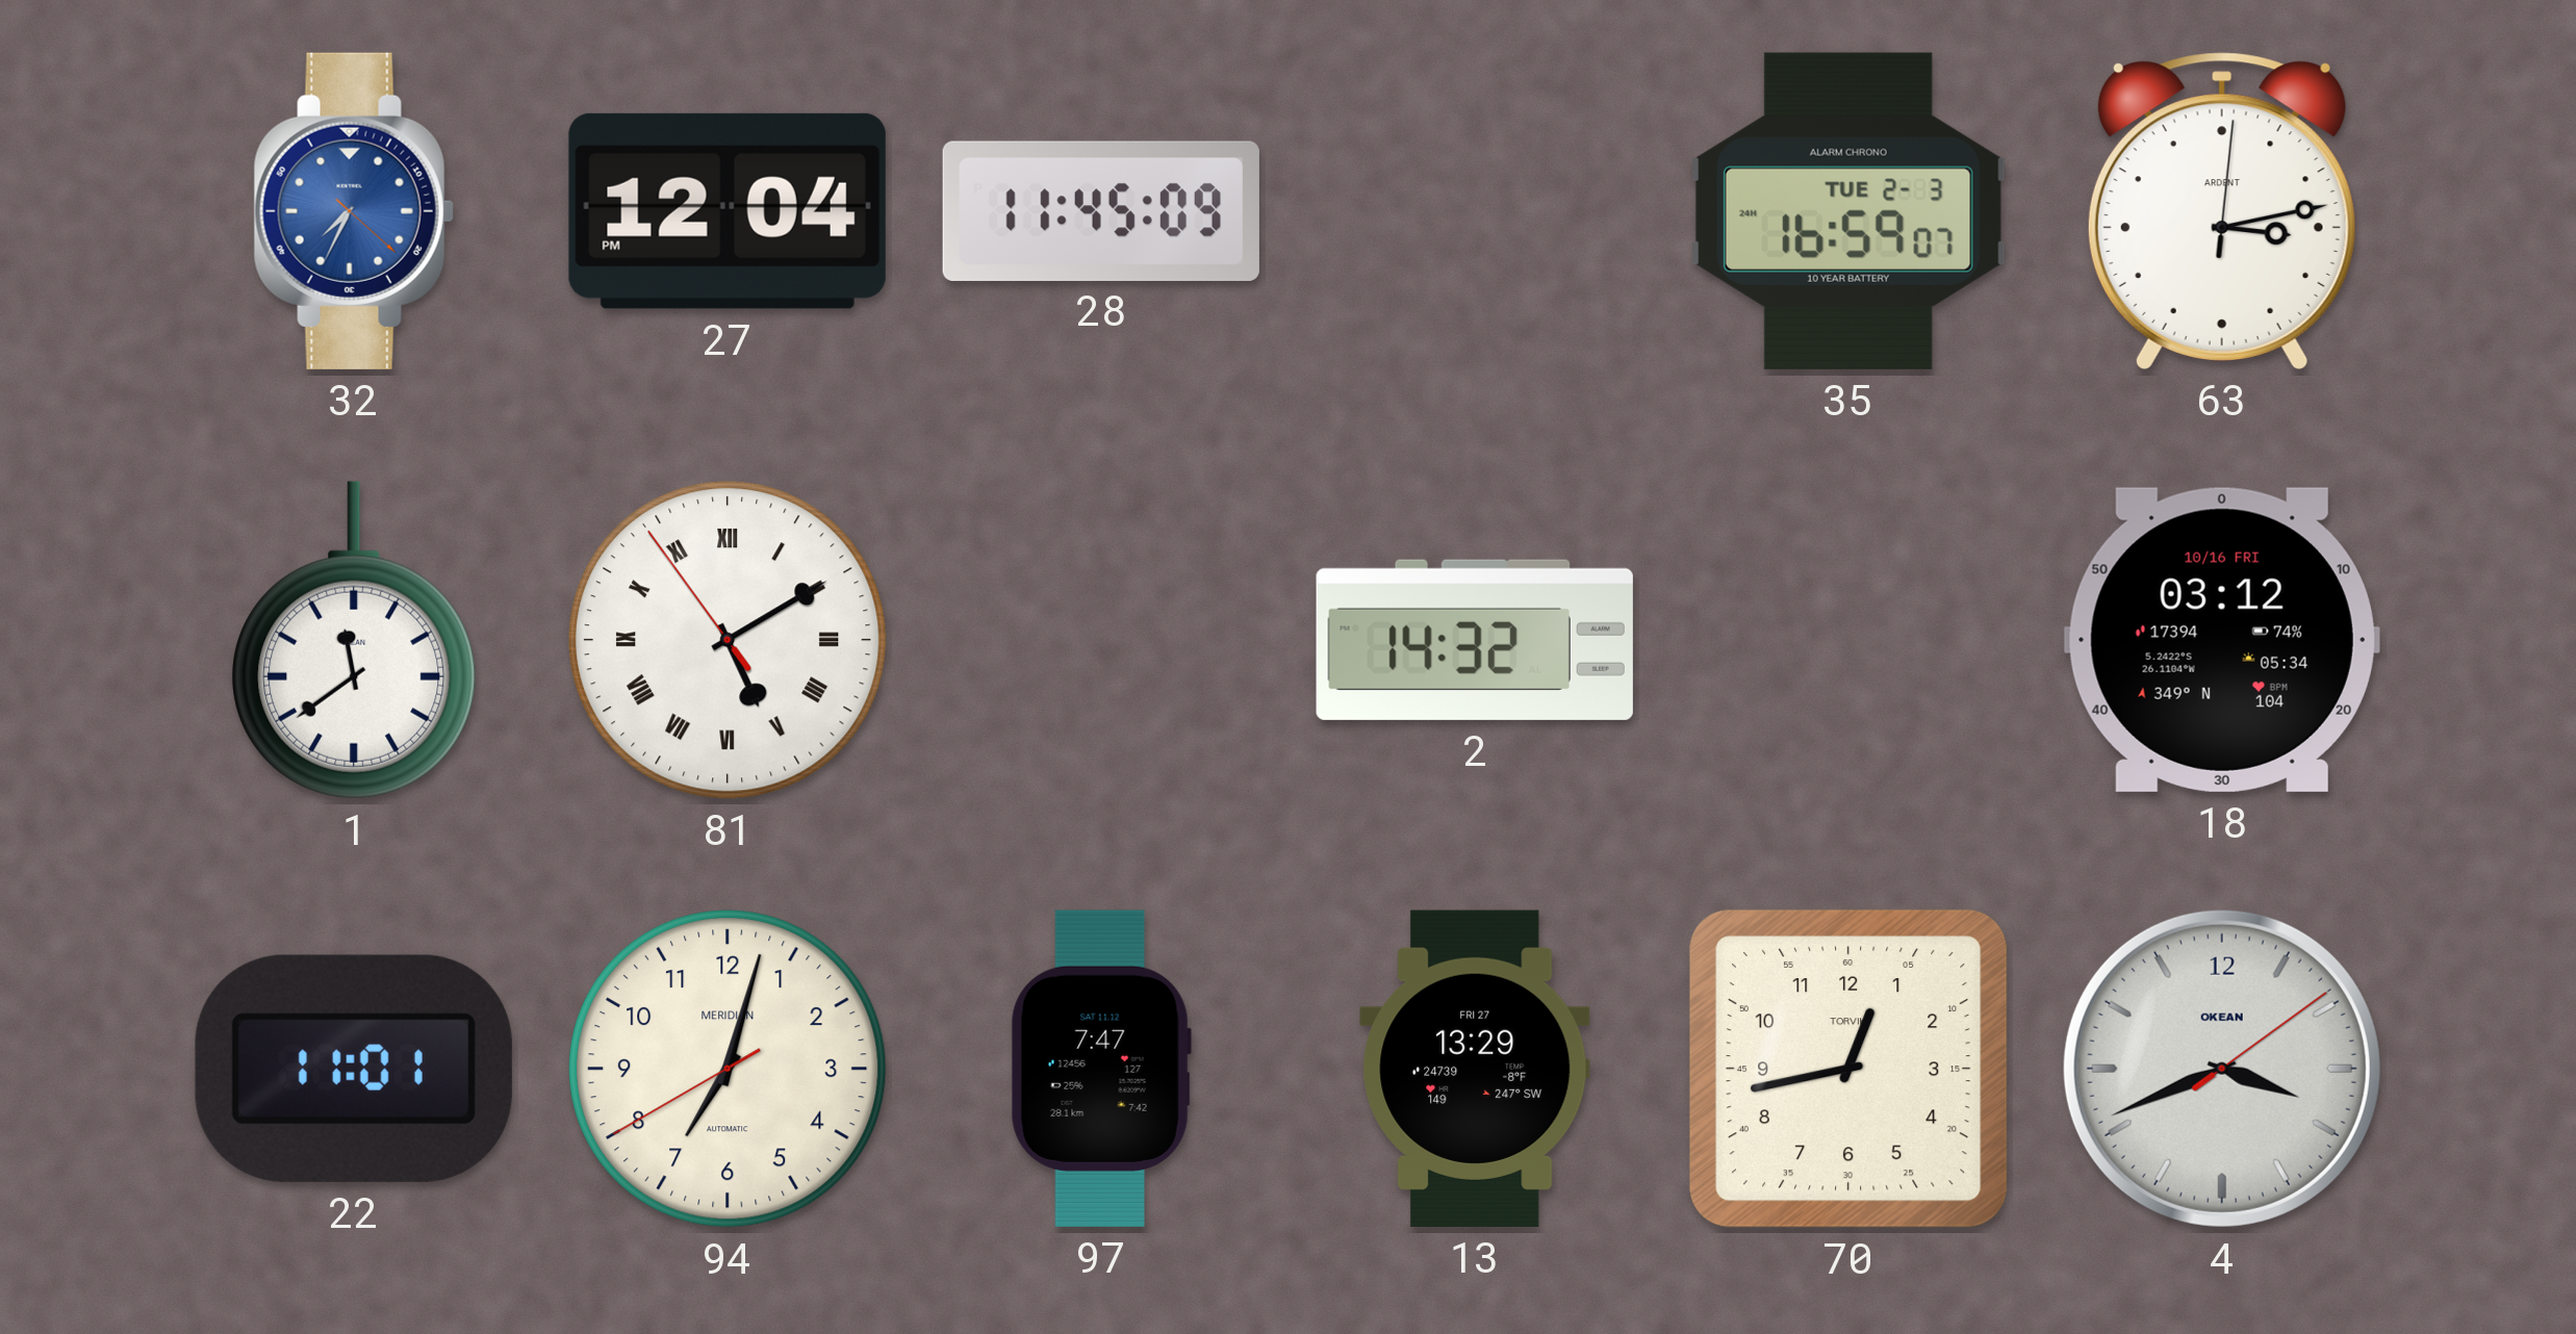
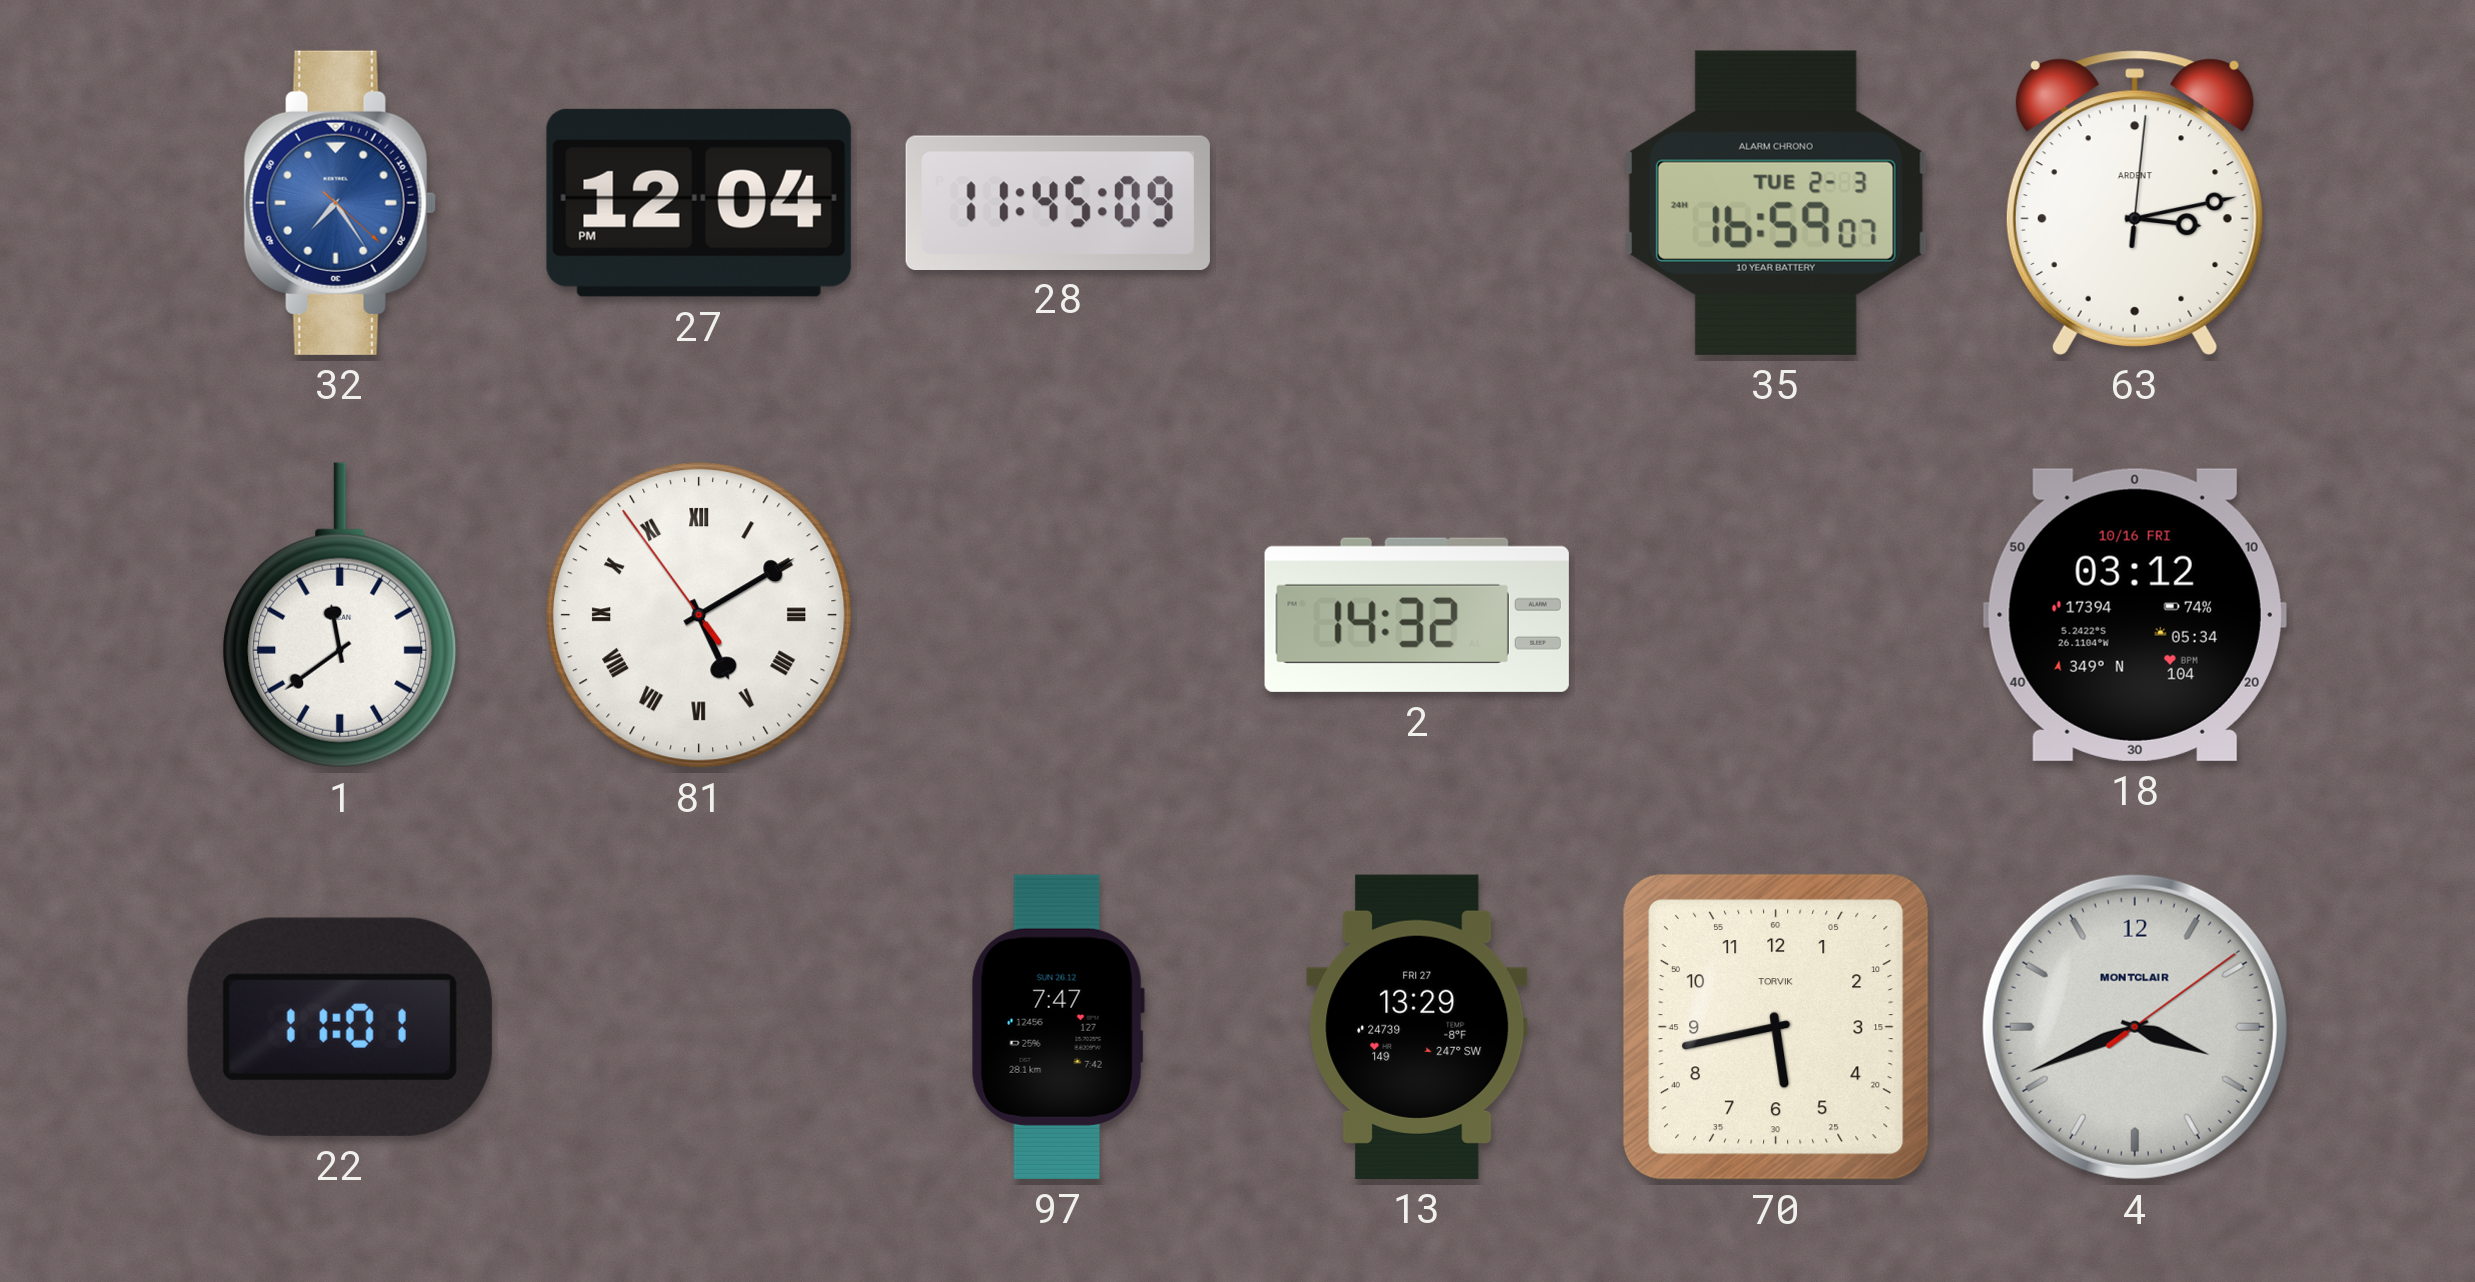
32: 7:34 -> 7:24
94: 7:02 -> none
97 date: SAT 11.12 -> SUN 26.12
70: 12:43 -> 5:43
4 brand: OKEAN -> MONTCLAIR
